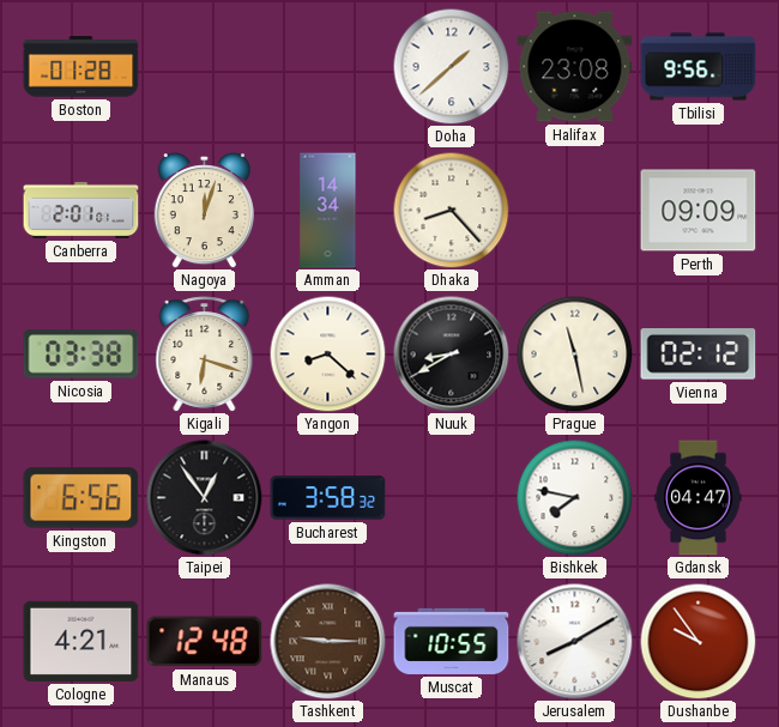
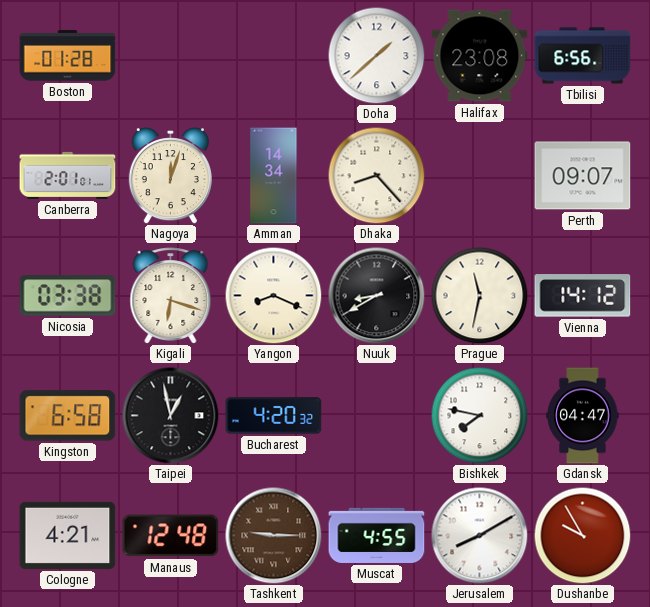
Tbilisi: 9:56 -> 6:56
Perth: 09:09 -> 09:07
Yangon: 8:22 -> 8:19
Prague: 11:28 -> 11:32
Vienna: 02:12 -> 14:12
Kingston: 6:56 -> 6:58
Taipei: 12:54 -> 12:58
Bucharest: 3:58 -> 4:20
Muscat: 10:55 -> 4:55
Dushanbe: 9:54 -> 9:55
